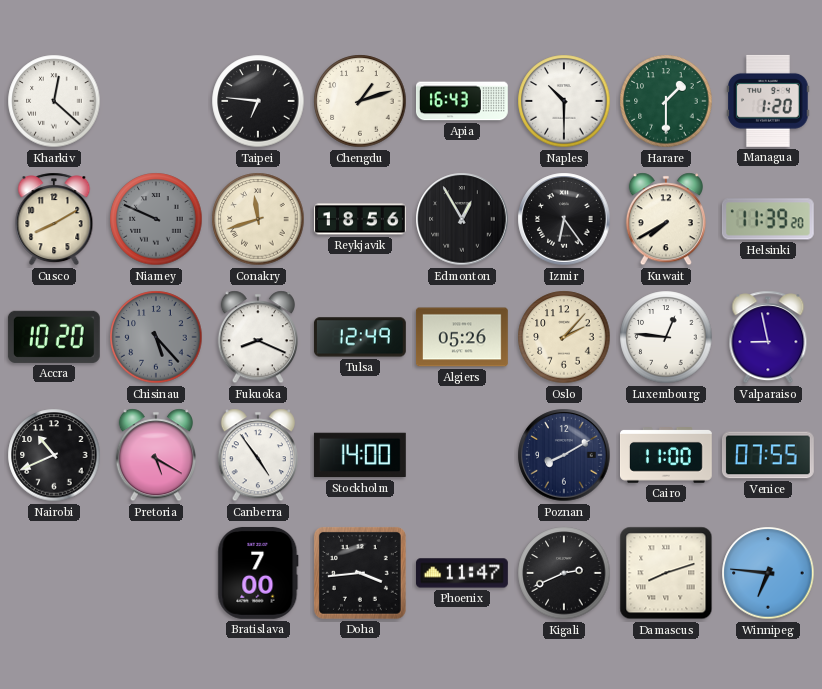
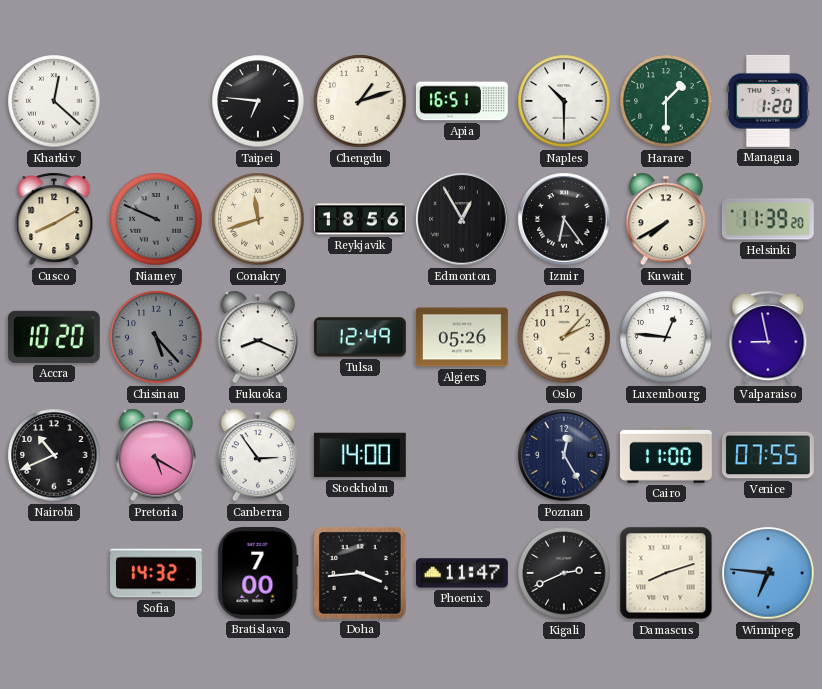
Apia: 16:43 -> 16:51
Canberra: 4:54 -> 2:54
Poznan: 8:10 -> 12:25
Sofia: none -> 14:32
